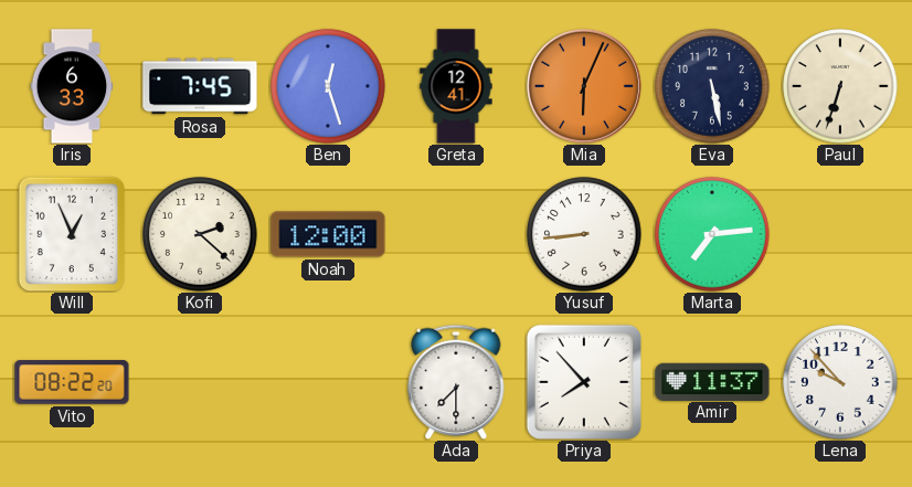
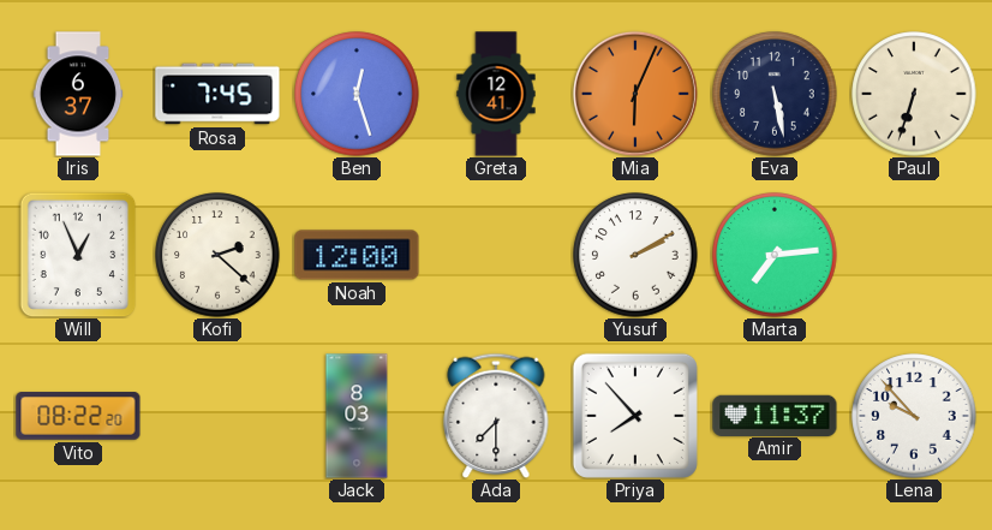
Iris: 6:33 -> 6:37
Yusuf: 8:44 -> 2:10
Jack: none -> 8:03
